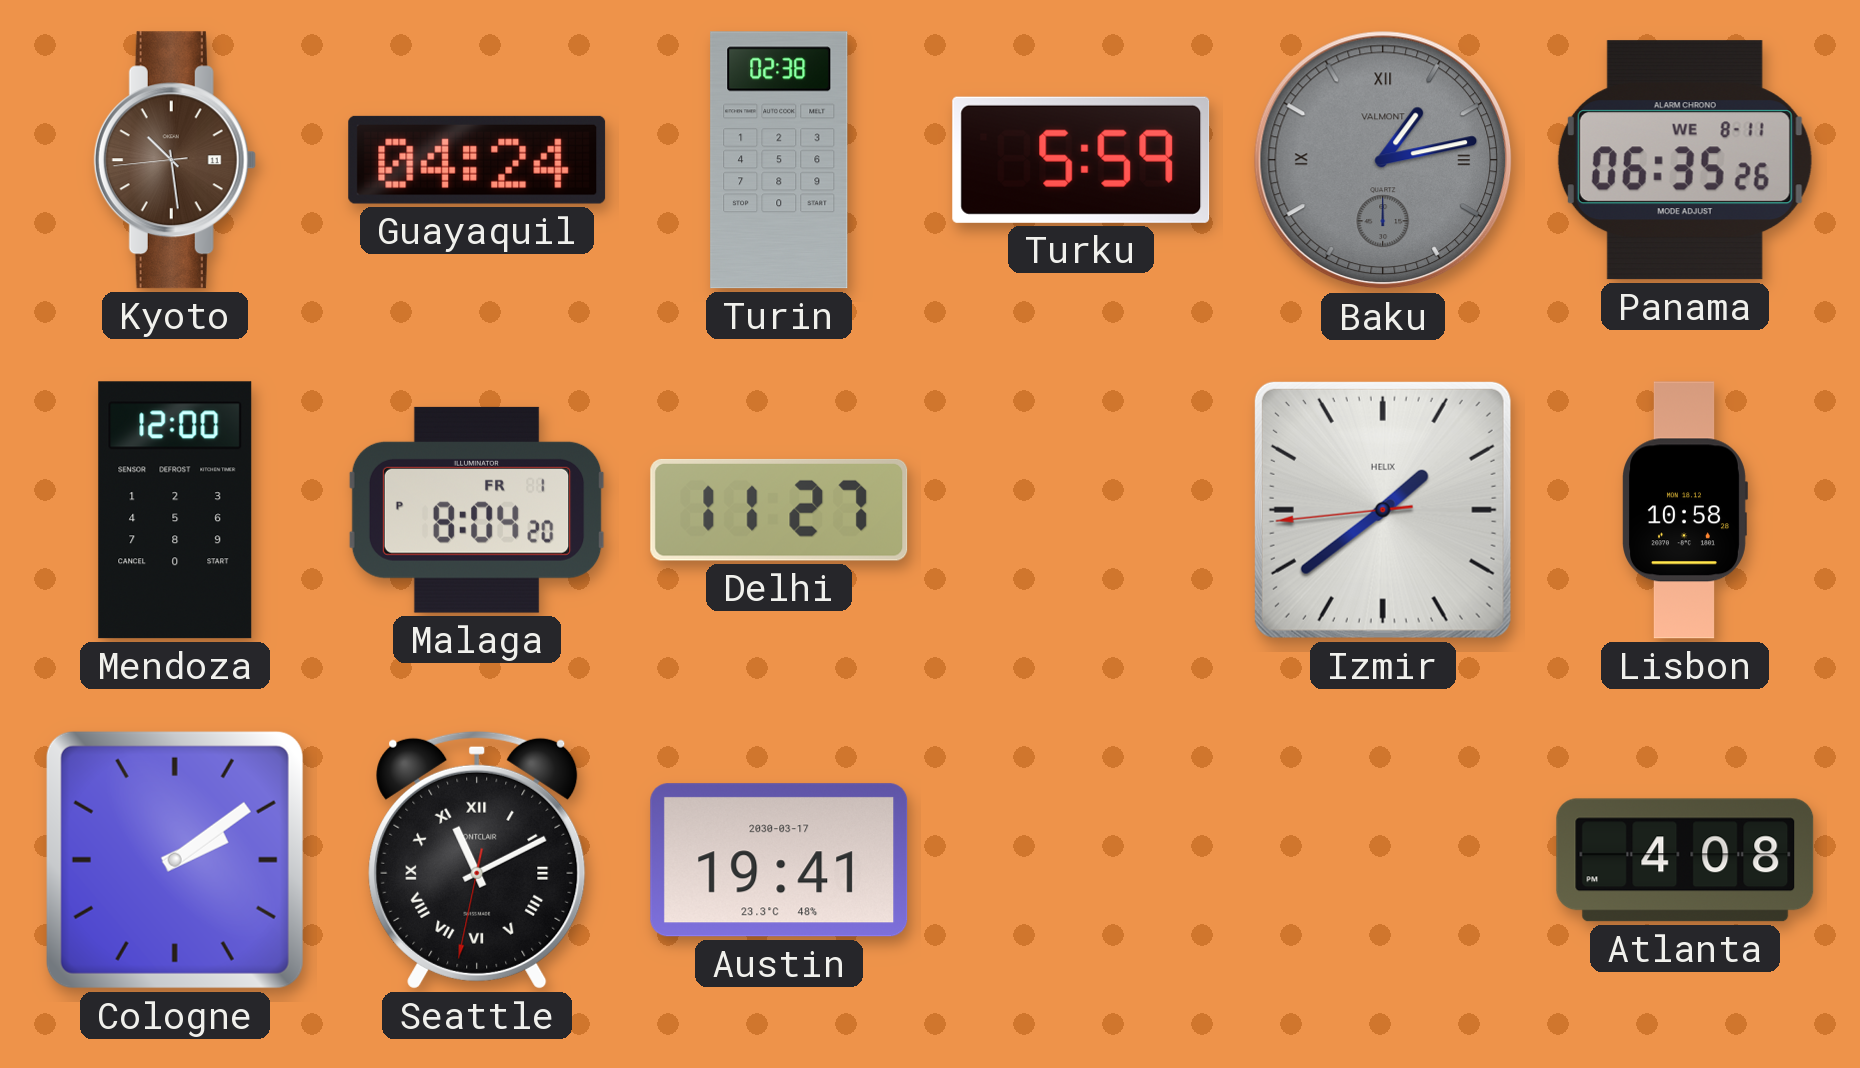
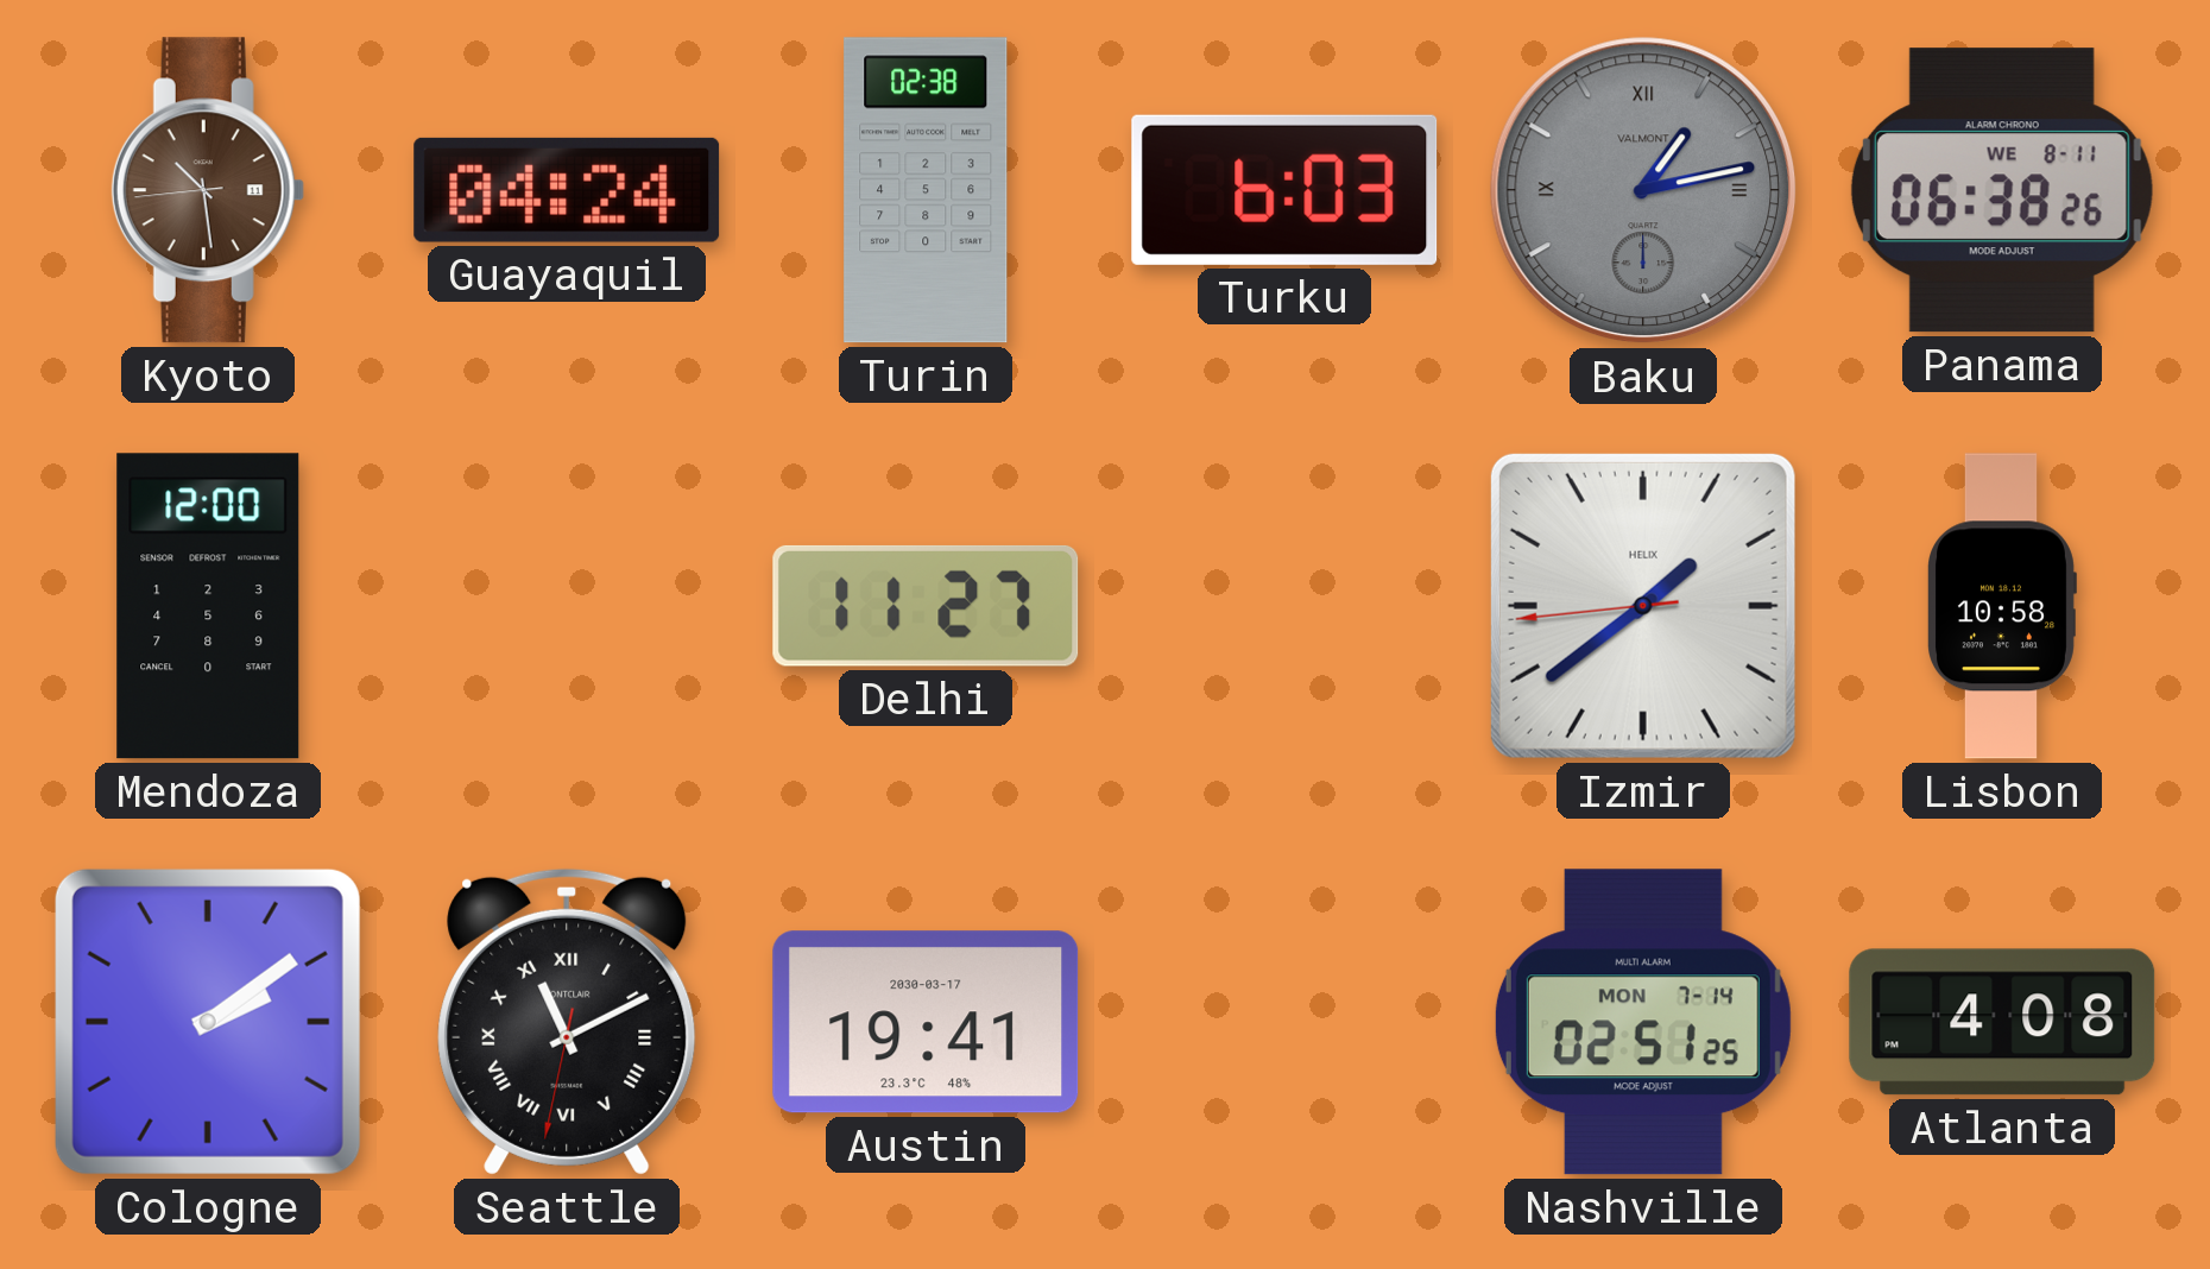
Turku: 5:59 -> 6:03
Panama: 06:35 -> 06:38
Malaga: 8:04 -> none
Nashville: none -> 02:51
